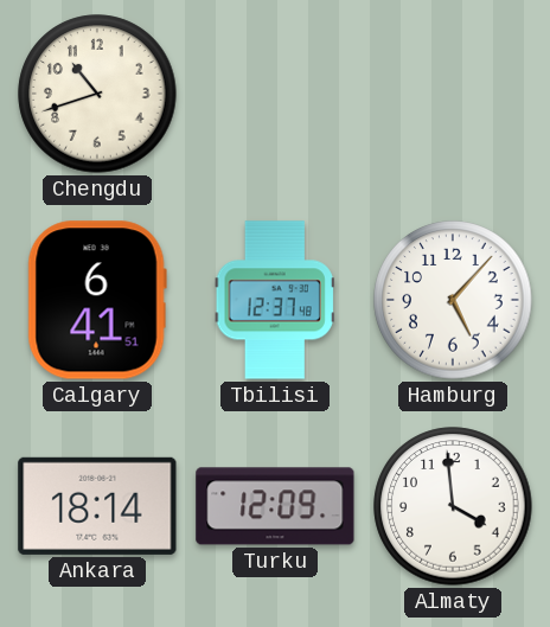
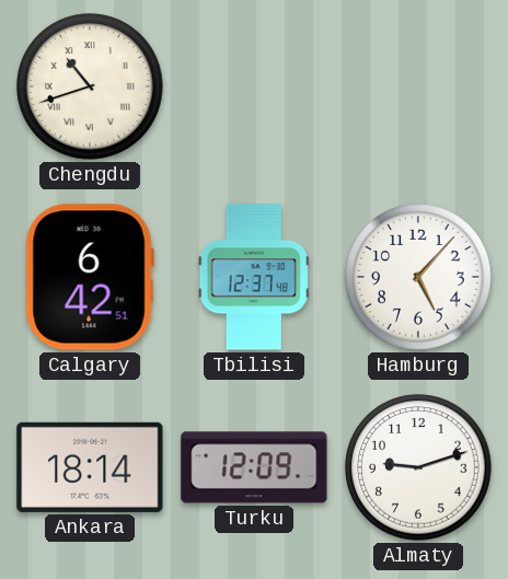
Chengdu numerals: Arabic -> Roman
Calgary: 6:41 -> 6:42
Almaty: 3:59 -> 9:12
